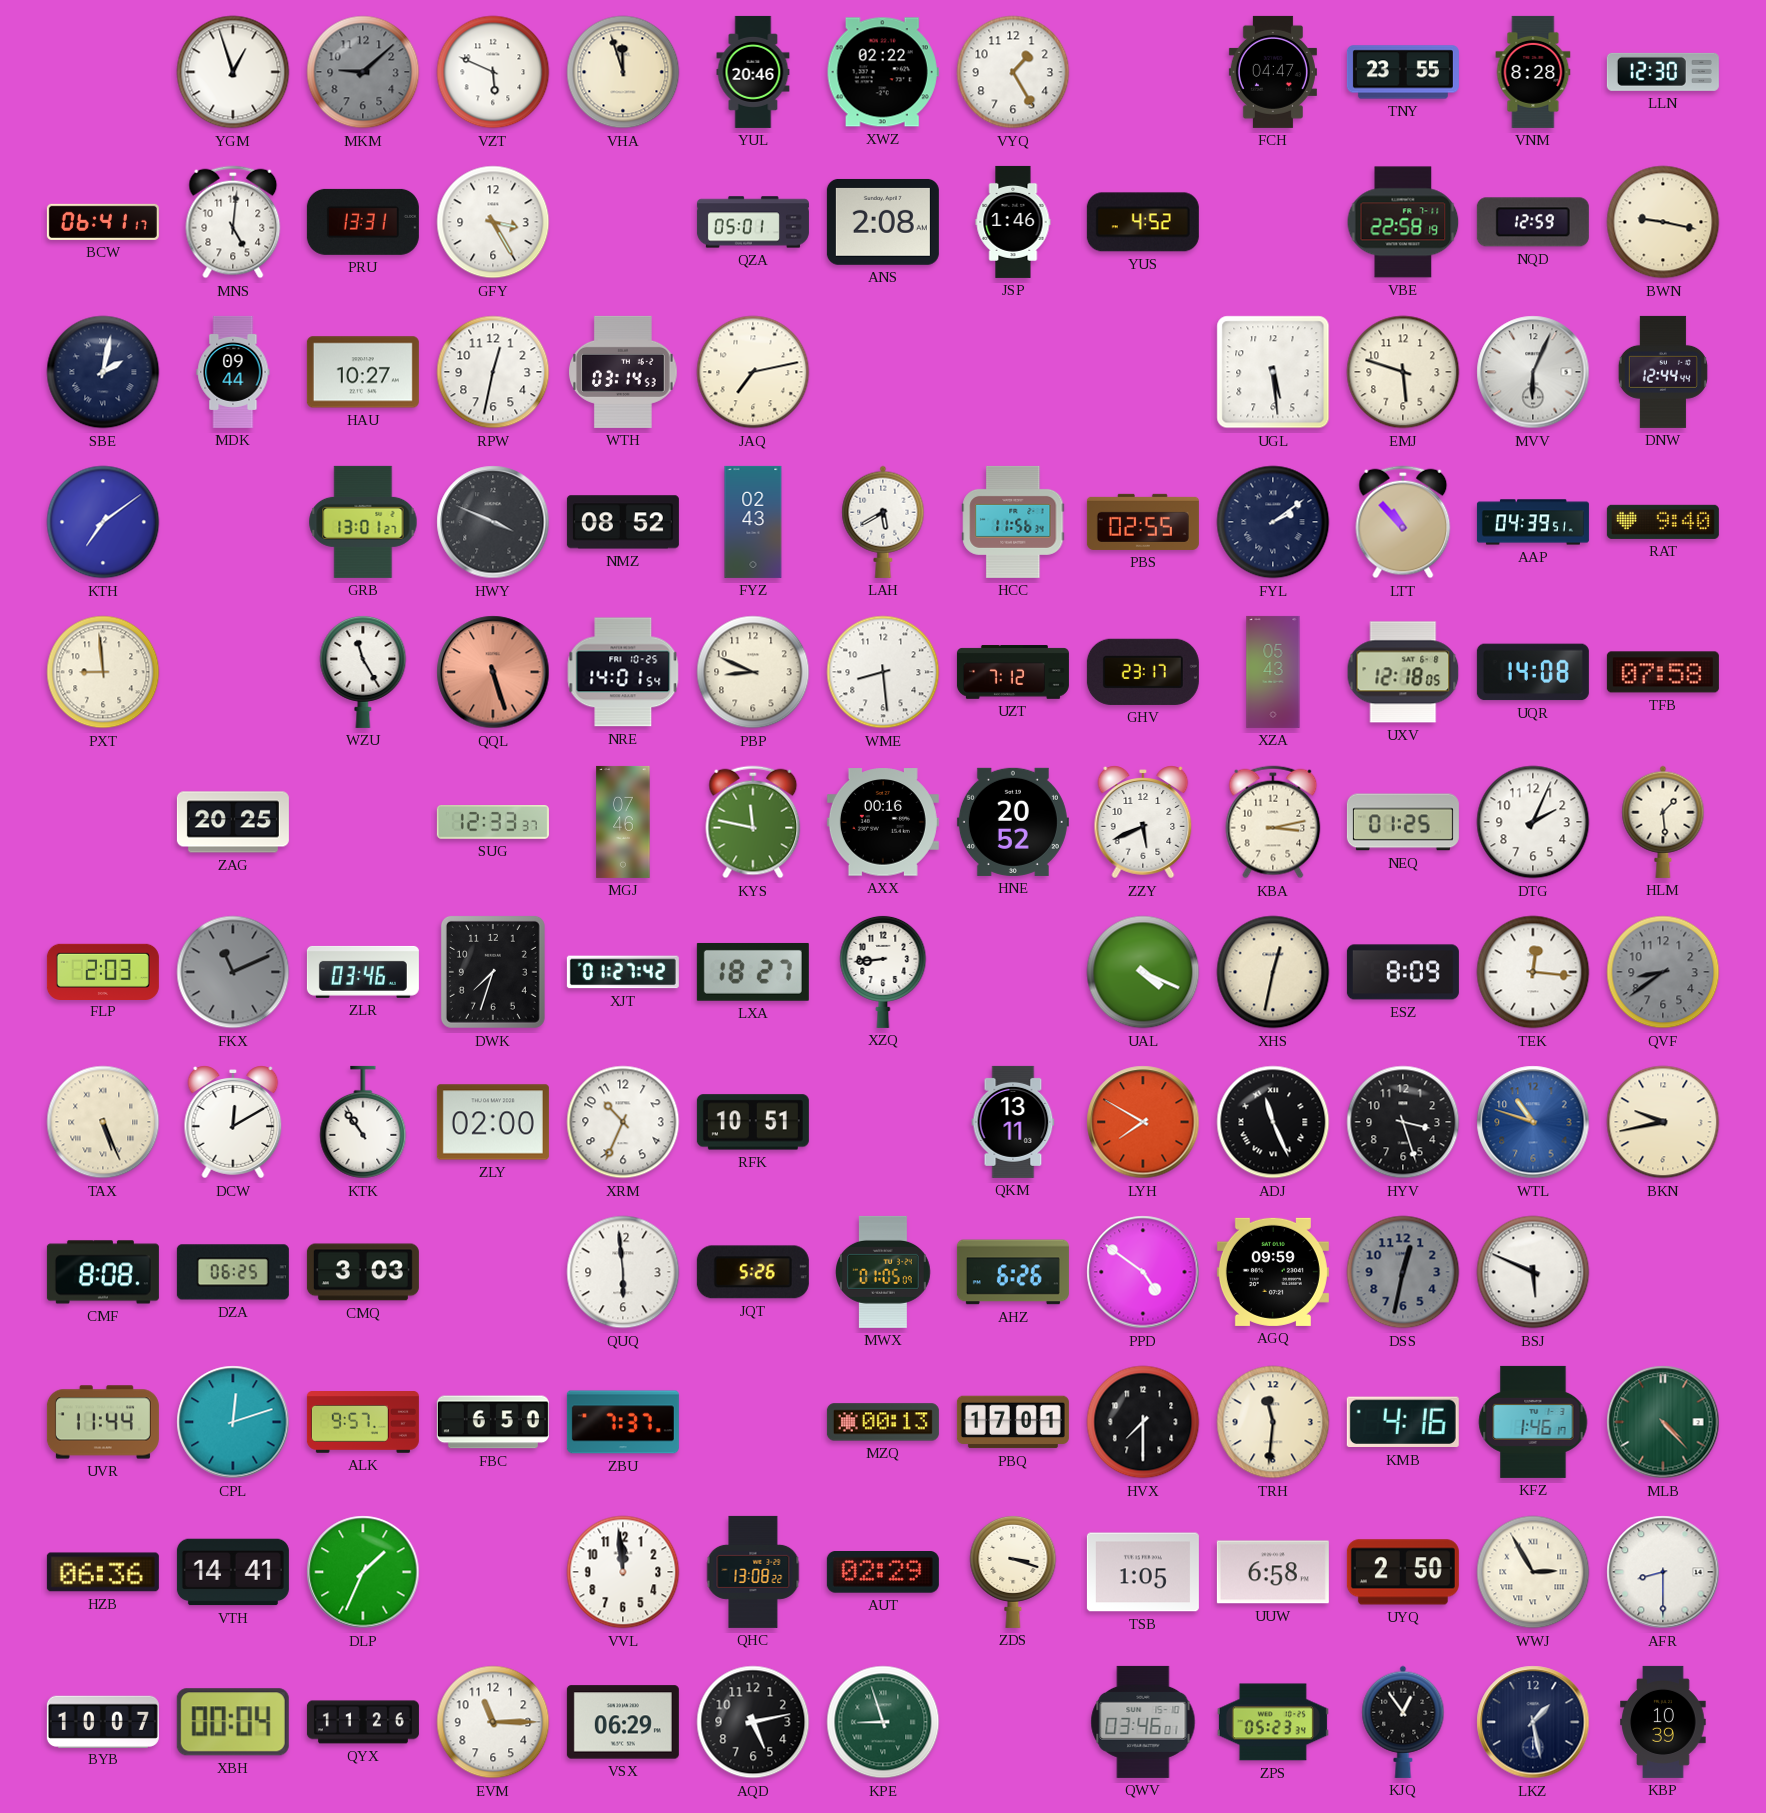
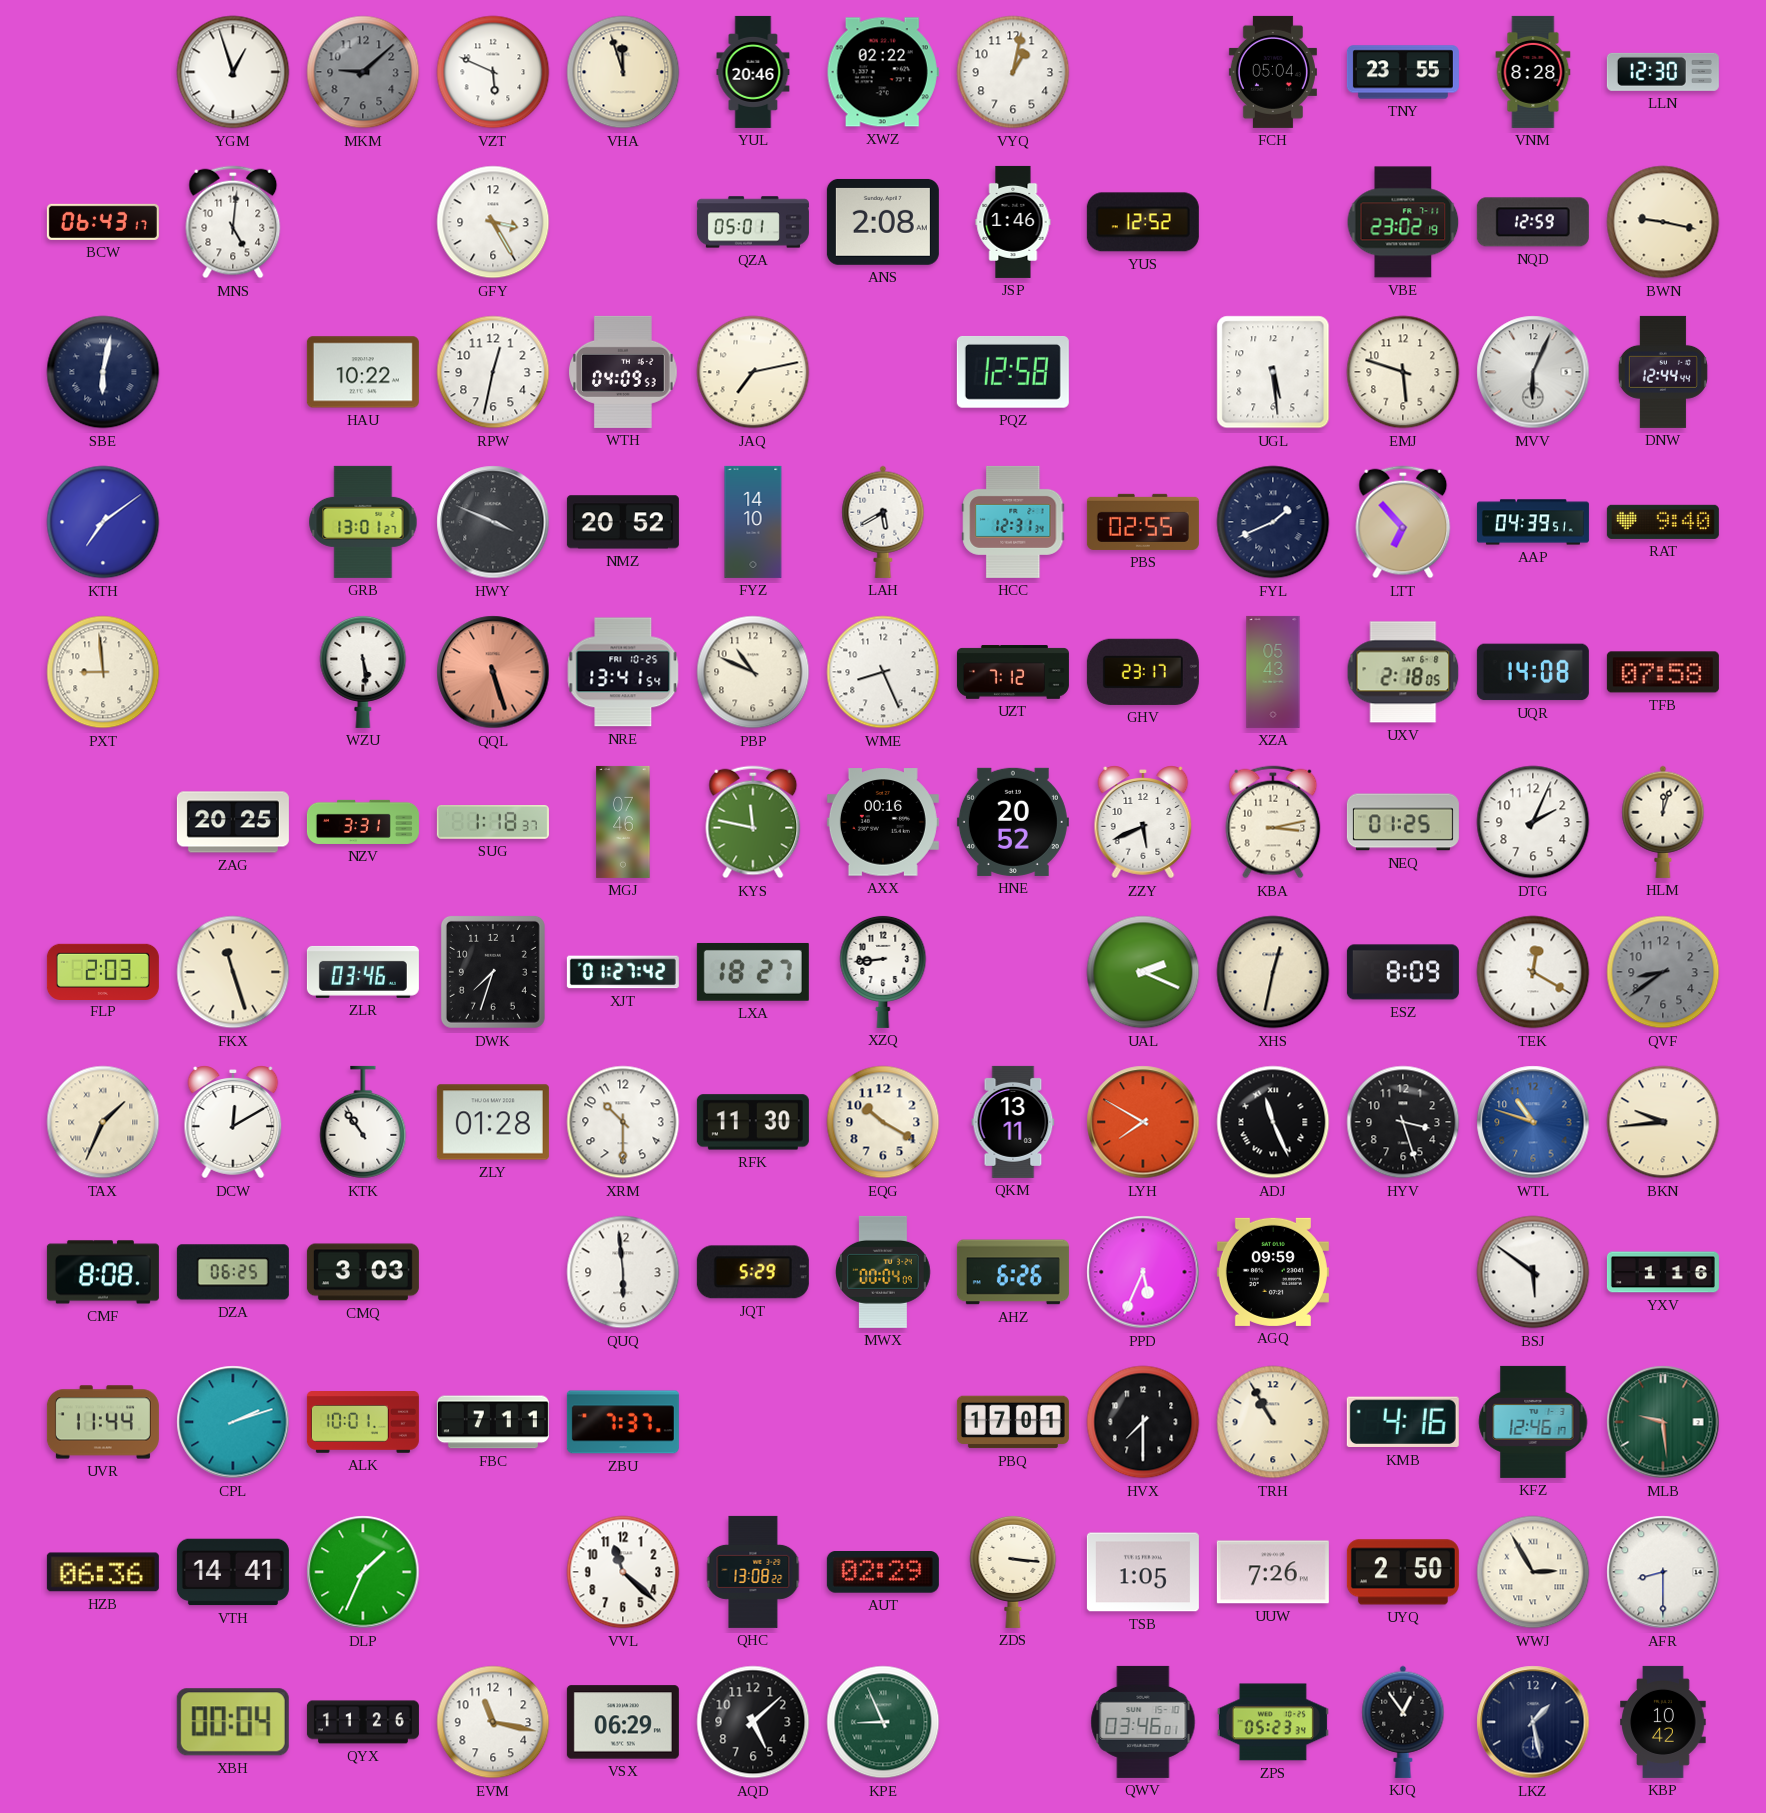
VYQ: 1:25 -> 1:02
FCH: 04:47 -> 05:04
BCW: 06:41 -> 06:43
PRU: 13:31 -> none
YUS: 4:52 -> 12:52
VBE: 22:58 -> 23:02
SBE: 2:02 -> 6:02
MDK: 09:44 -> none
HAU: 10:27 -> 10:22
WTH: 03:14 -> 04:09
PQZ: none -> 12:58
NMZ: 08:52 -> 20:52
FYZ: 02:43 -> 14:10
HCC: 11:56 -> 12:31
FYL: 2:09 -> 1:41
LTT: 10:53 -> 6:53
WZU: 11:25 -> 5:29
NRE: 14:01 -> 13:41
PBP: 8:49 -> 10:49
WME: 8:29 -> 8:26
UXV: 12:18 -> 2:18
NZV: none -> 3:31
SUG: 12:33 -> 1:18
HLM: 1:29 -> 12:03
FKX: 11:11 -> 11:27
FKX dial: grey -> cream
UAL: 4:19 -> 2:19
TEK: 12:16 -> 12:20
TAX: 5:26 -> 1:34
ZLY: 02:00 -> 01:28
XRM: 10:34 -> 10:30
RFK: 10:51 -> 11:30
EQG: none -> 10:20
BKN: 9:43 -> 9:44
JQT: 5:26 -> 5:29
MWX: 01:05 -> 00:04
PPD: 4:51 -> 5:34
DSS: 12:32 -> none
BSJ: 5:49 -> 5:51
YXV: none -> 1:16
CPL: 12:12 -> 2:12
ALK: 9:57 -> 10:01
FBC: 6:50 -> 7:11
MZQ: 00:13 -> none
TRH: 11:31 -> 10:55
KFZ: 1:46 -> 12:46
MLB: 4:23 -> 9:29
VVL: 11:59 -> 11:22
ZDS: 3:18 -> 3:16
UUW: 6:58 -> 7:26
BYB: 10:07 -> none
EVM: 11:15 -> 11:17
AQD: 5:13 -> 5:08
KPE: 8:57 -> 8:56
KBP: 10:39 -> 10:42
